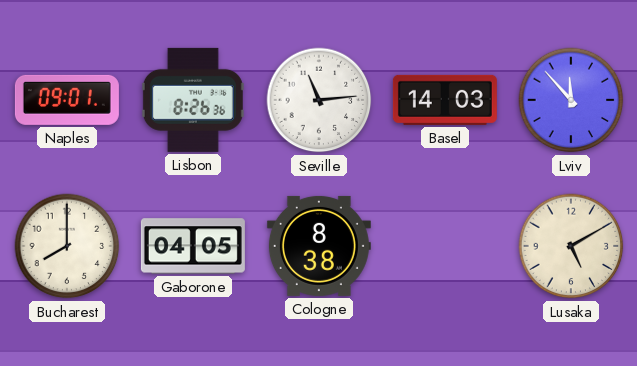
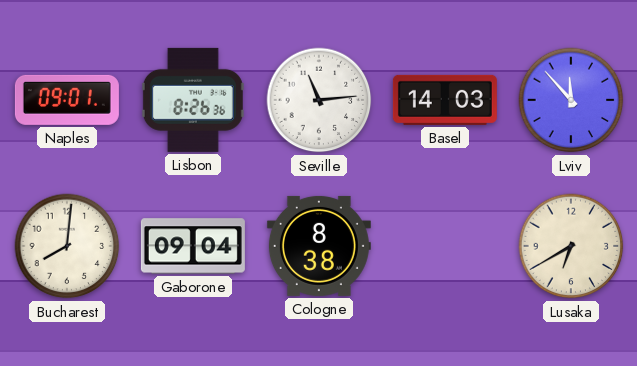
Bucharest: 8:00 -> 8:01
Gaborone: 04:05 -> 09:04
Lusaka: 5:10 -> 6:40
